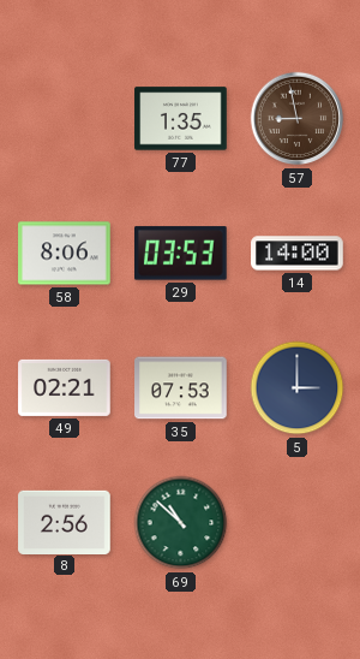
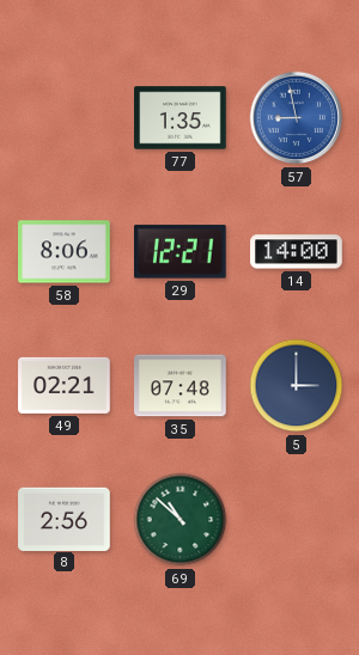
57 dial: brown -> blue
29: 03:53 -> 12:21
35: 07:53 -> 07:48
